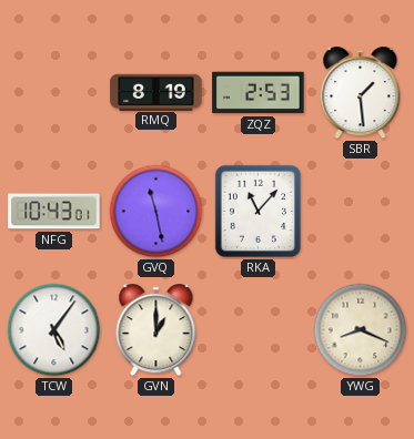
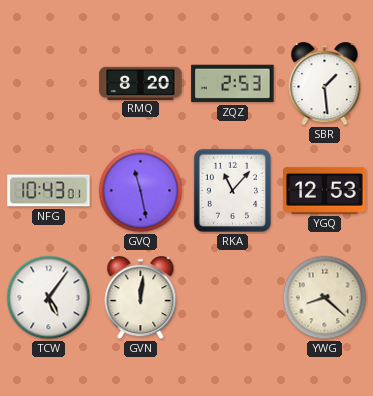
RMQ: 8:19 -> 8:20
YGQ: none -> 12:53
GVN: 1:00 -> 12:01
YWG: 8:19 -> 8:22
